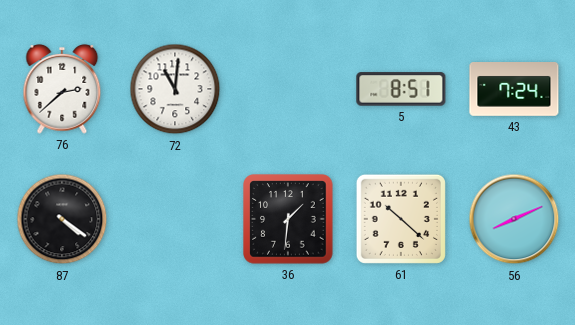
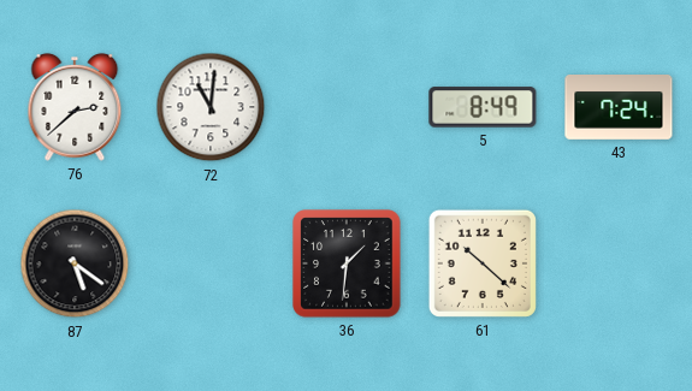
5: 8:51 -> 8:49
87: 4:21 -> 5:21
56: 8:11 -> none
